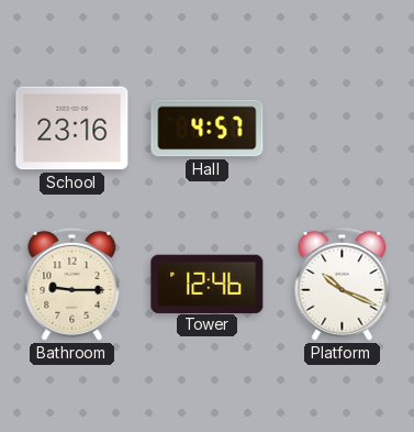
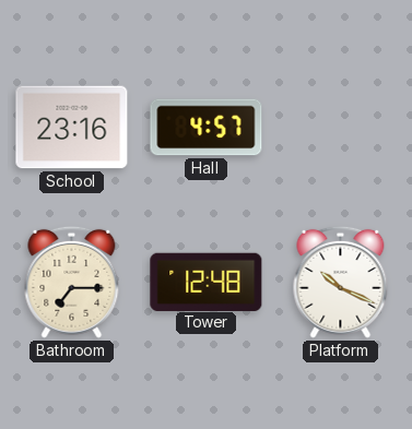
Bathroom: 9:15 -> 7:15
Tower: 12:46 -> 12:48
